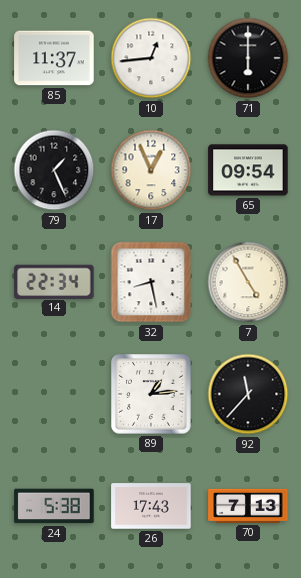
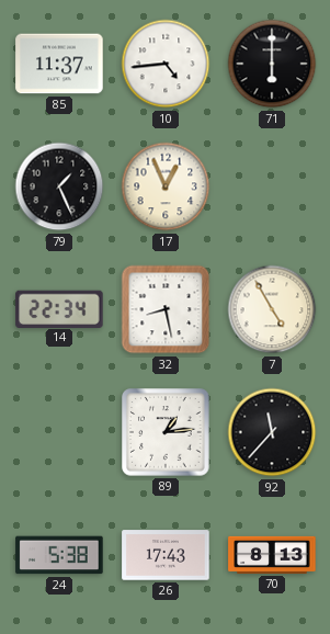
10: 12:44 -> 4:44
65: 09:54 -> none
70: 7:13 -> 8:13
